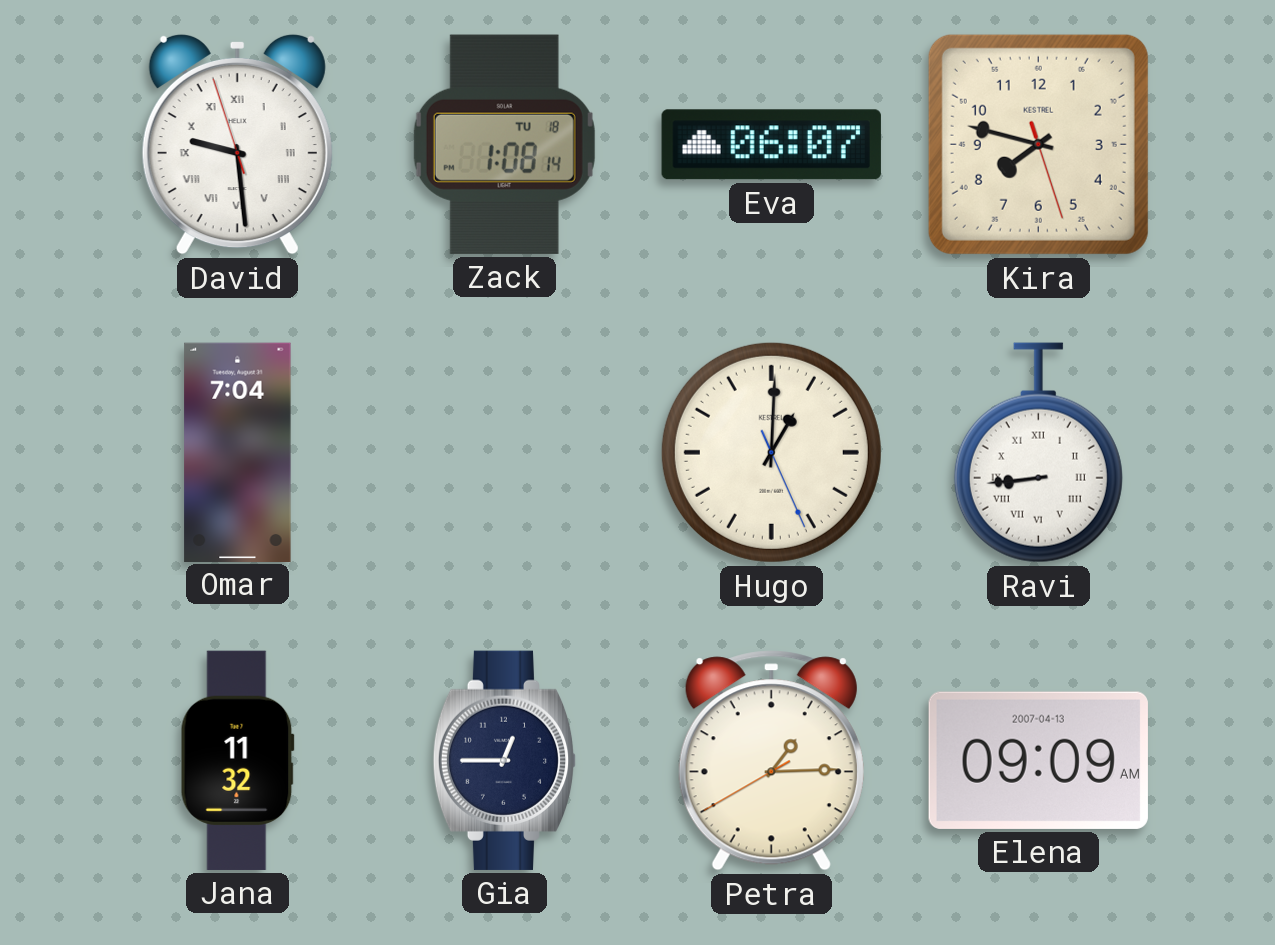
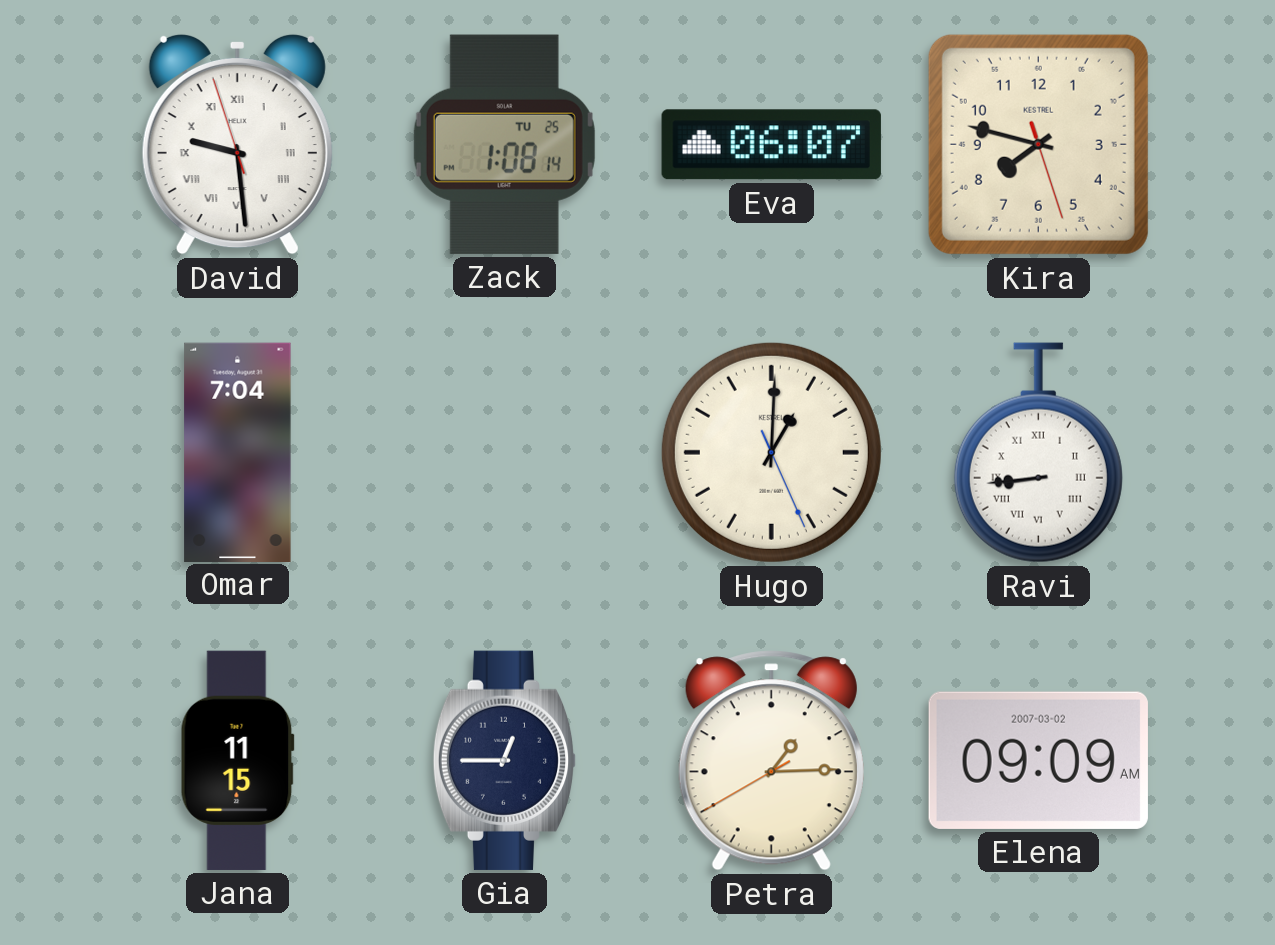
Zack date: TU 18 -> TU 25
Jana: 11:32 -> 11:15
Elena date: 2007-04-13 -> 2007-03-02
